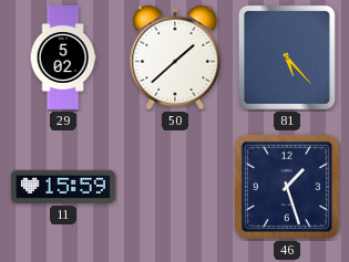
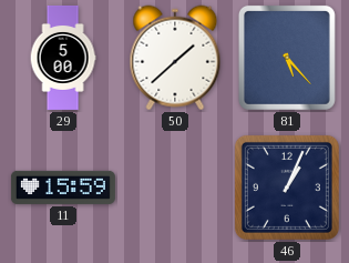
29: 5:02 -> 5:00
46: 1:27 -> 1:04
